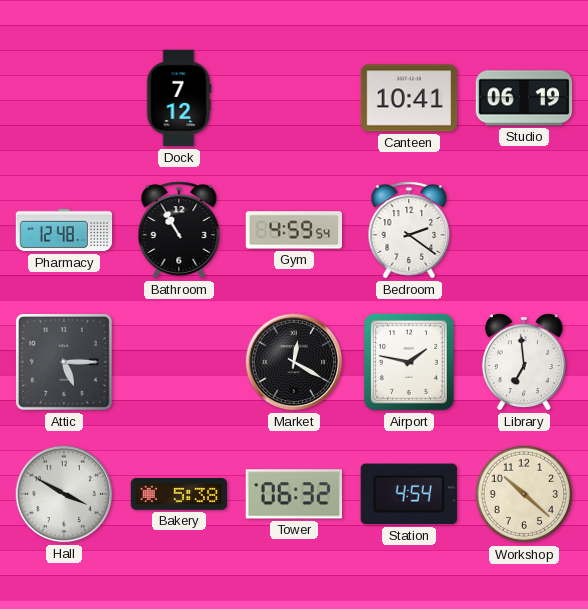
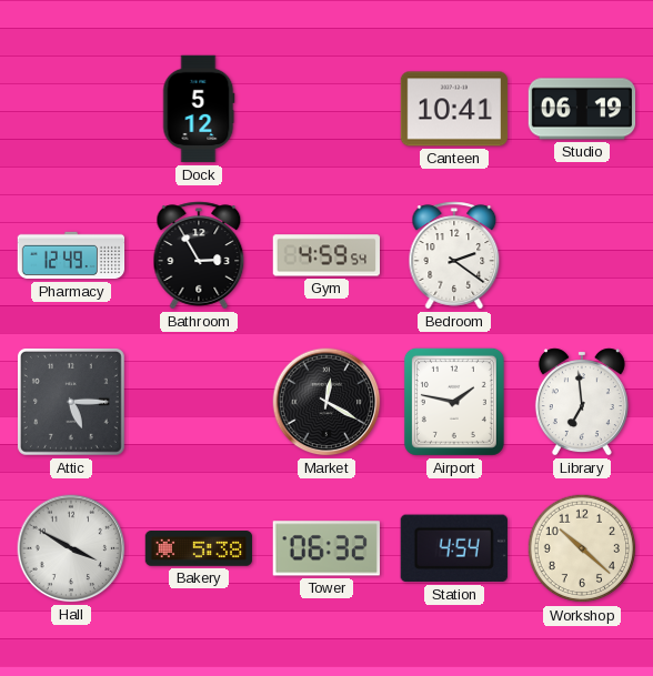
Dock: 7:12 -> 5:12
Pharmacy: 12:48 -> 12:49
Bathroom: 10:55 -> 2:55
